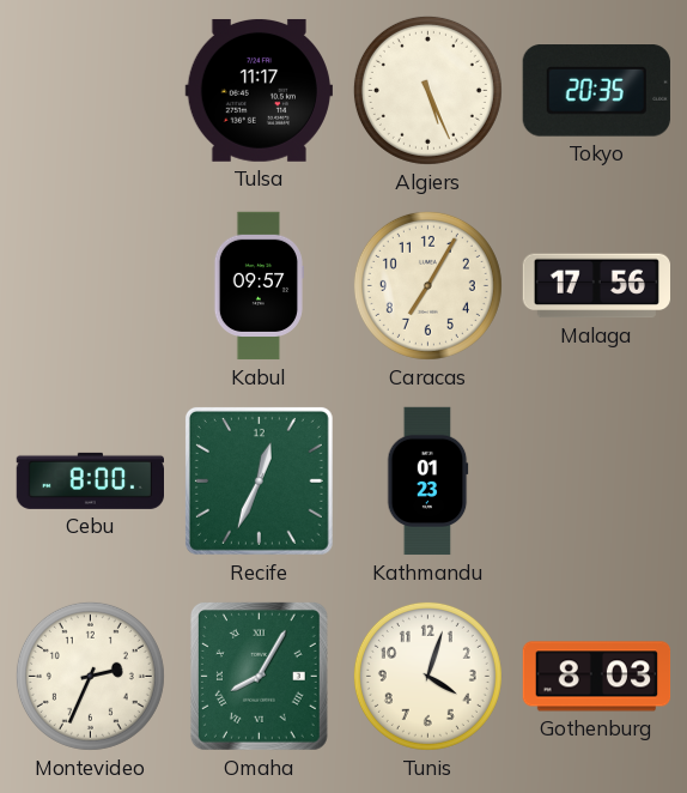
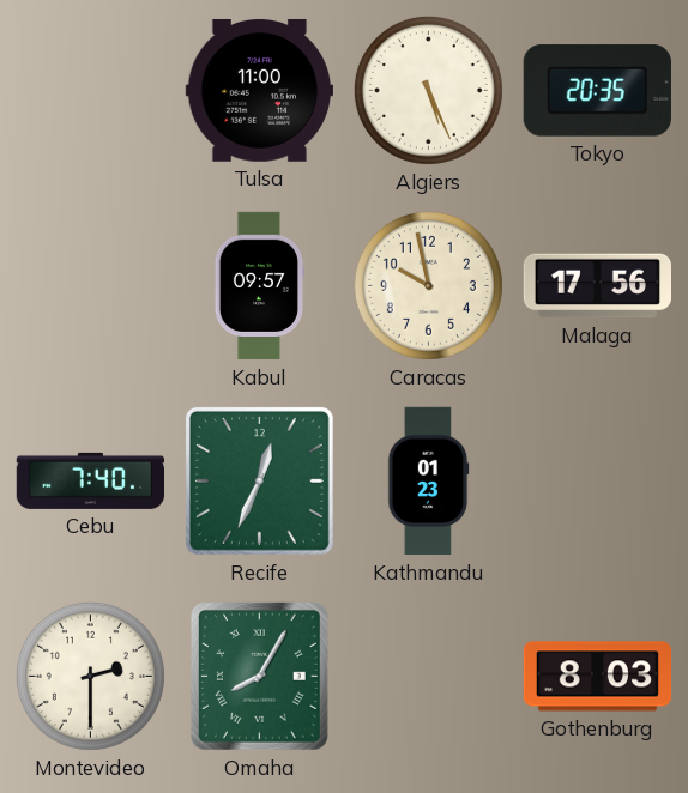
Tulsa: 11:17 -> 11:00
Caracas: 7:05 -> 9:58
Cebu: 8:00 -> 7:40
Montevideo: 2:34 -> 2:30
Tunis: 4:03 -> none
